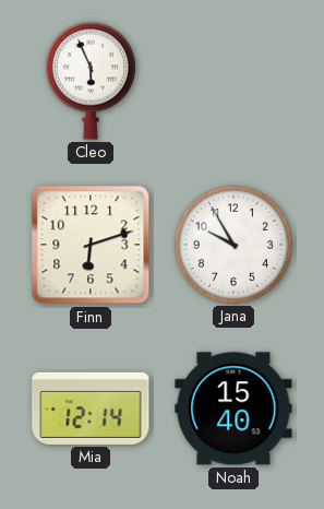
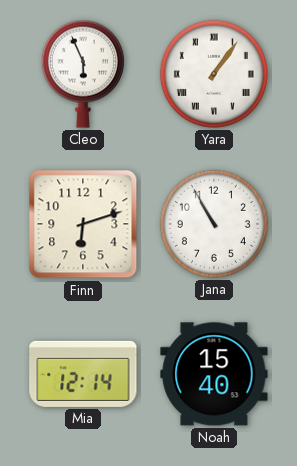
Yara: none -> 1:06
Jana: 9:55 -> 10:55
